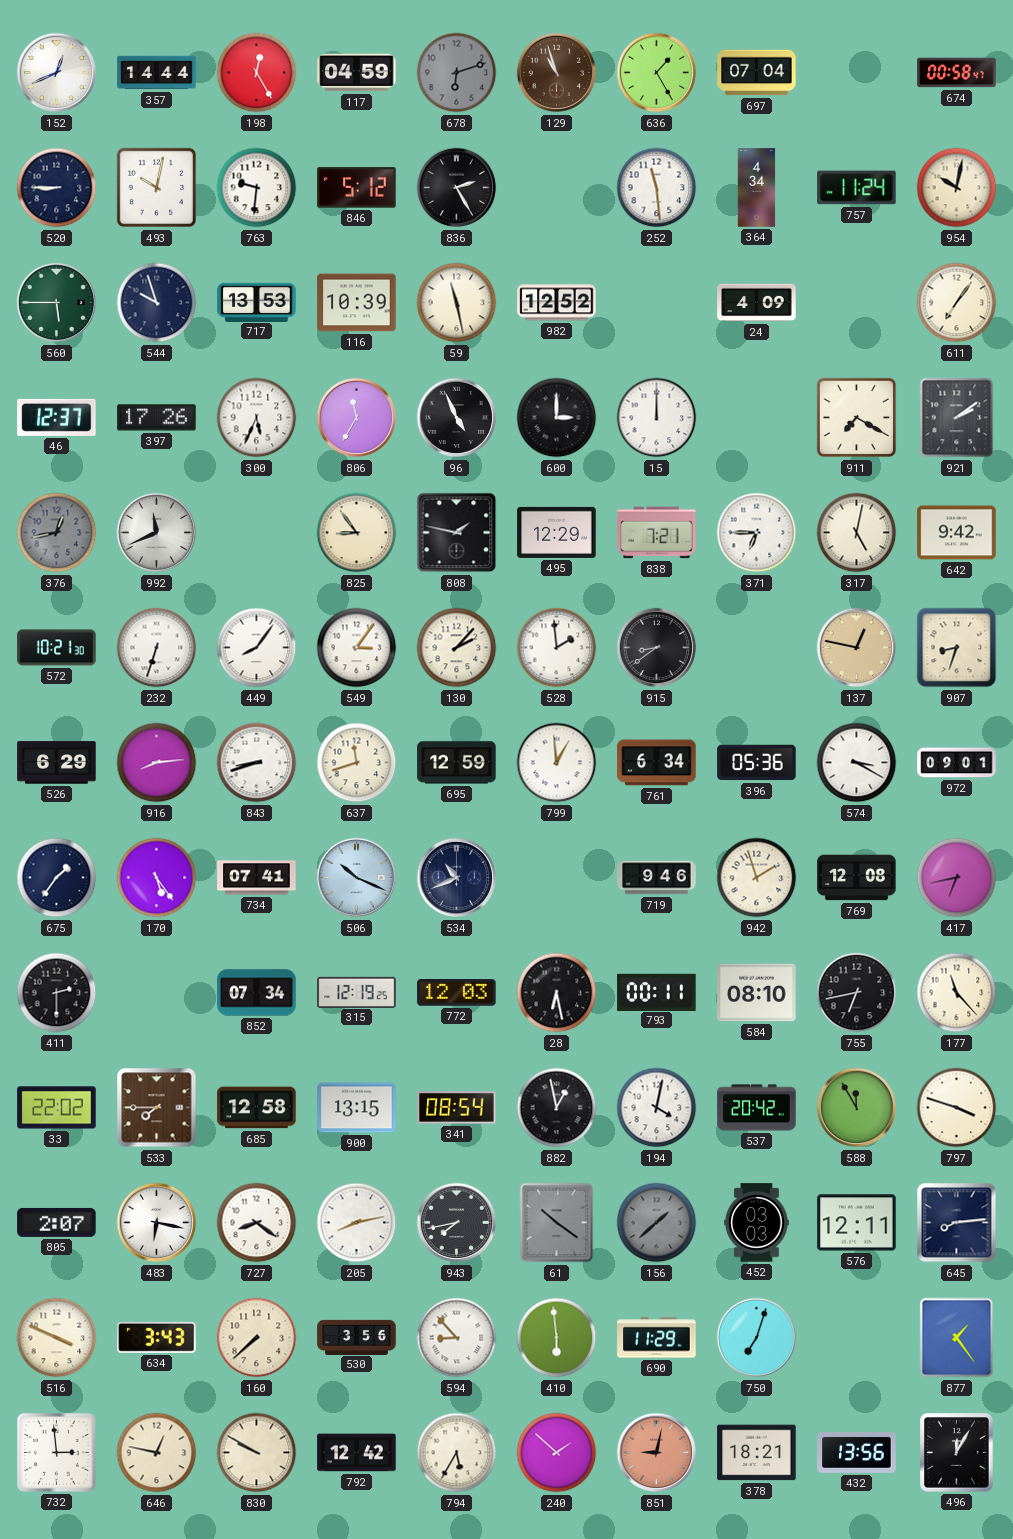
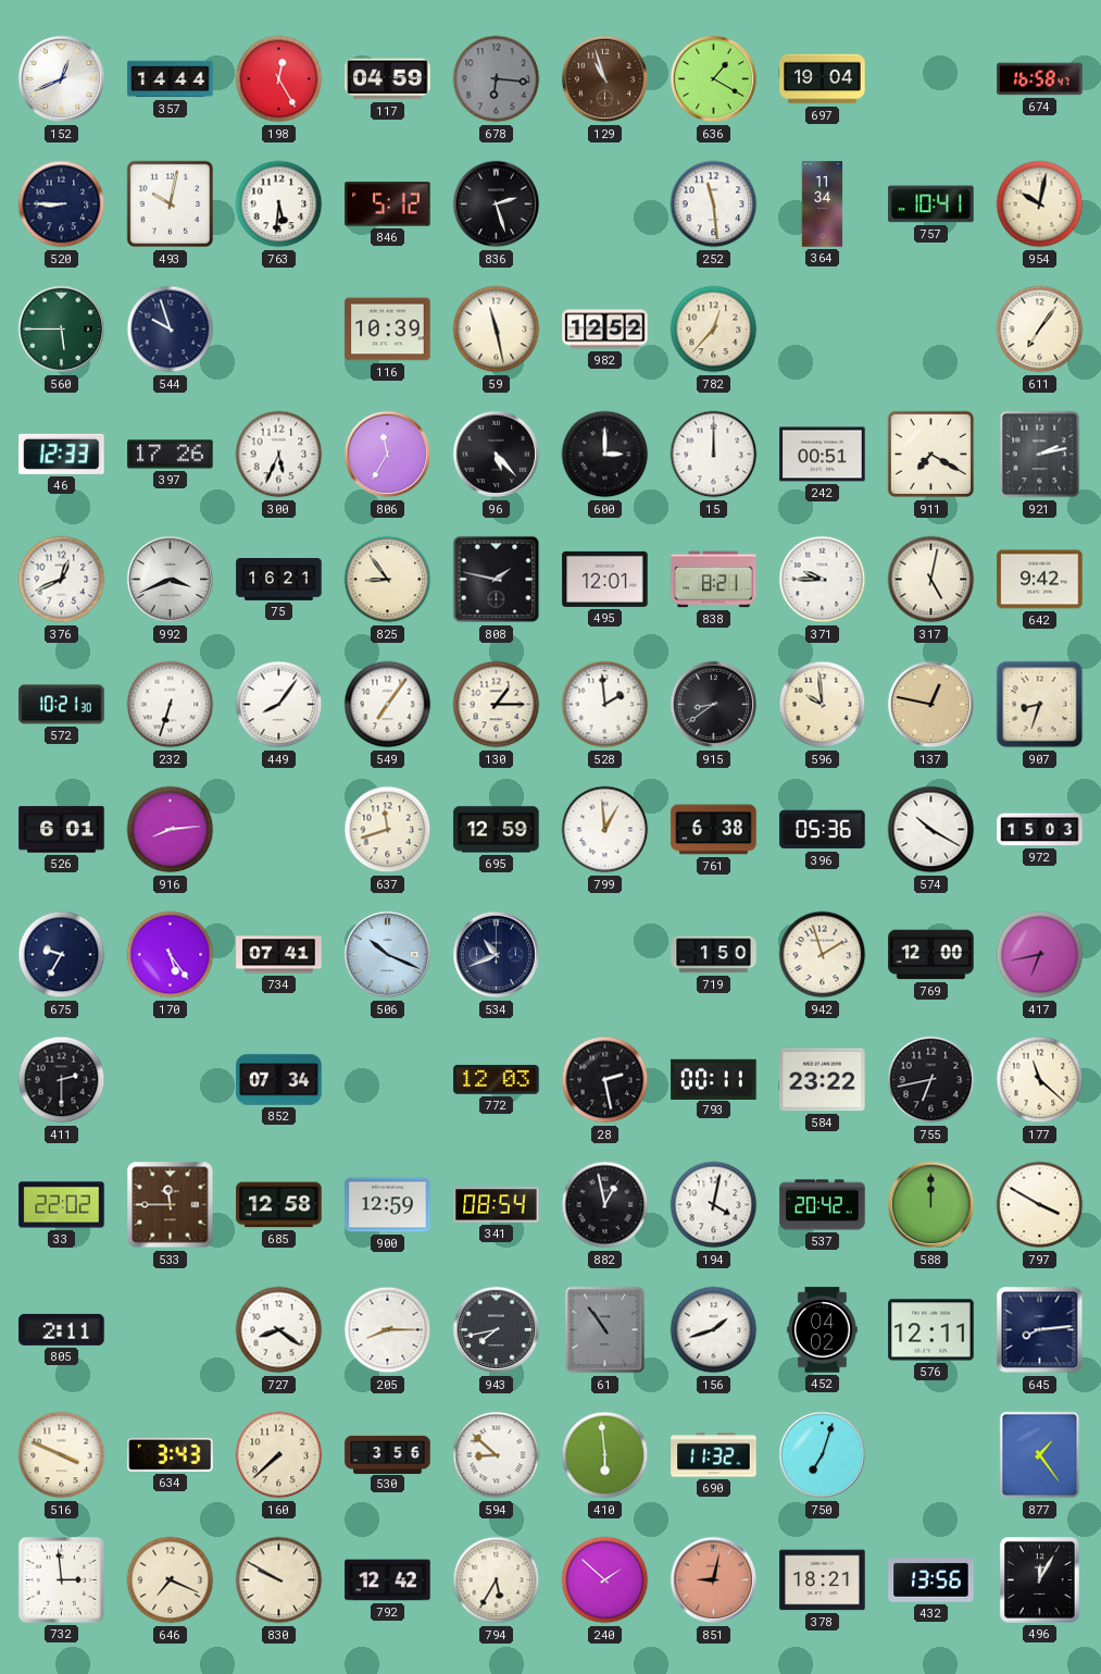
678: 6:12 -> 6:16
636: 1:25 -> 1:20
697: 07:04 -> 19:04
674: 00:58 -> 16:58
763: 9:31 -> 5:31
836: 2:25 -> 2:27
364: 4:34 -> 11:34
757: 11:24 -> 10:41
717: 13:53 -> none
782: none -> 12:37
24: 4:09 -> none
46: 12:37 -> 12:33
96: 4:56 -> 5:23
242: none -> 00:51
921: 2:09 -> 2:13
376: 12:43 -> 12:41
376 dial: grey -> white
992: 11:41 -> 3:41
75: none -> 16:21
495: 12:29 -> 12:01
838: 7:21 -> 8:21
371: 6:45 -> 9:45
549: 3:06 -> 7:06
130: 2:07 -> 1:15
596: none -> 9:59
526: 6:29 -> 6:01
843: 8:42 -> none
761: 6:34 -> 6:38
574: 3:20 -> 10:20
972: 09:01 -> 15:03
675: 1:36 -> 9:35
719: 9:46 -> 1:50
769: 12:08 -> 12:00
315: 12:19 -> none
28: 6:28 -> 2:28
584: 08:10 -> 23:22
177: 11:23 -> 11:22
533: 7:45 -> 11:45
900: 13:15 -> 12:59
588: 11:55 -> 12:00
797: 3:48 -> 3:50
805: 2:07 -> 2:11
483: 6:17 -> none
205: 8:13 -> 8:15
61: 10:21 -> 10:54
156: 1:38 -> 1:42
156 dial: grey -> white
452: 03:03 -> 04:02
594: 8:53 -> 8:52
690: 11:29 -> 11:32
646: 12:47 -> 7:19
